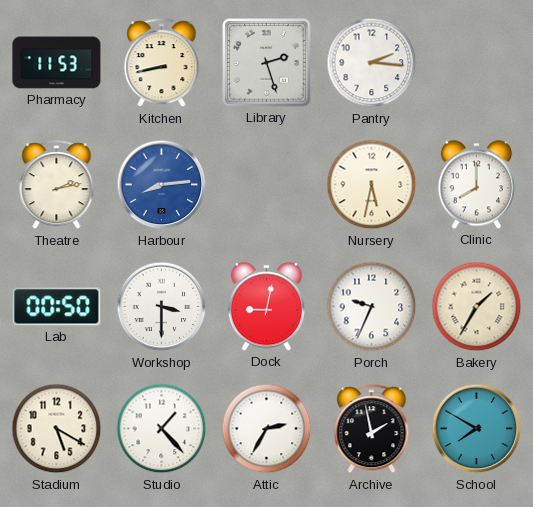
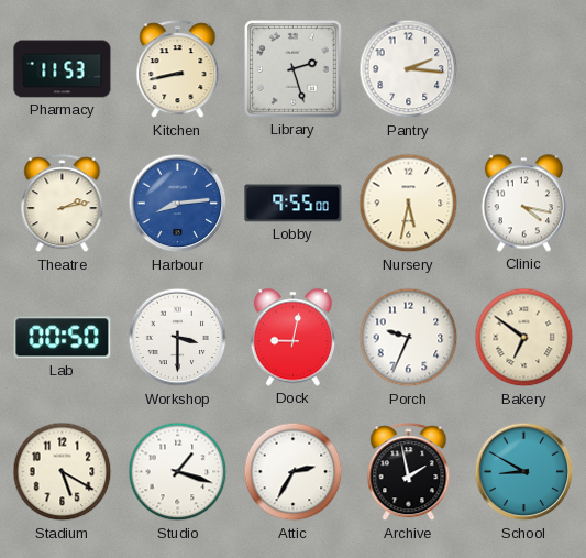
Lobby: none -> 9:55
Clinic: 8:00 -> 4:17
Bakery: 1:35 -> 6:51
Studio: 1:23 -> 1:18
School: 7:50 -> 8:50
